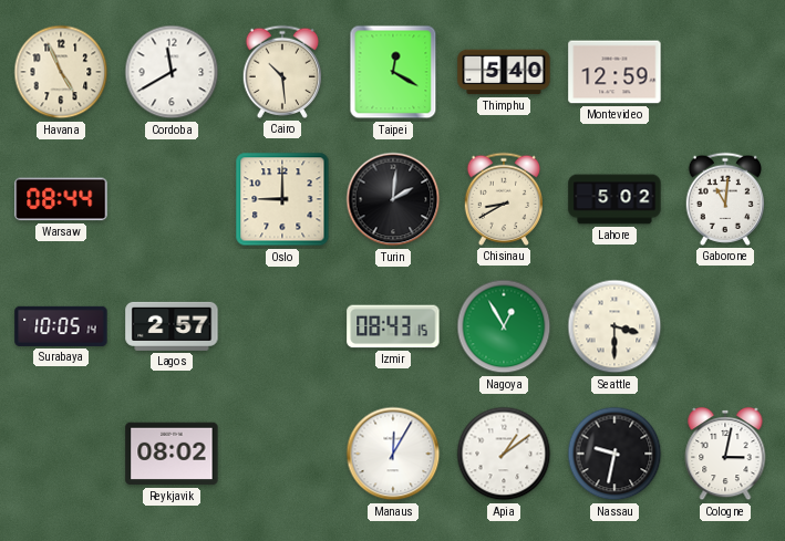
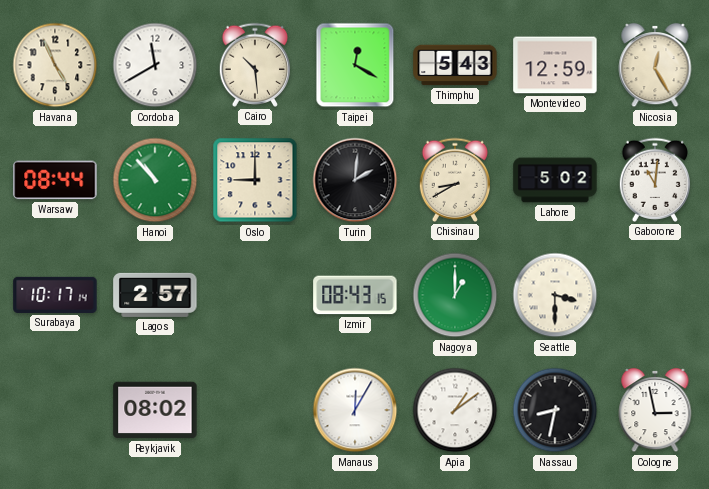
Thimphu: 5:40 -> 5:43
Nicosia: none -> 12:25
Hanoi: none -> 10:53
Surabaya: 10:05 -> 10:17
Nagoya: 12:55 -> 1:00
Nassau: 9:32 -> 8:32
Cologne: 3:02 -> 2:58
